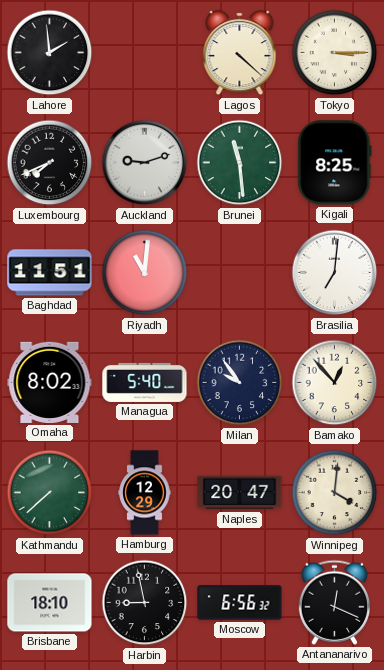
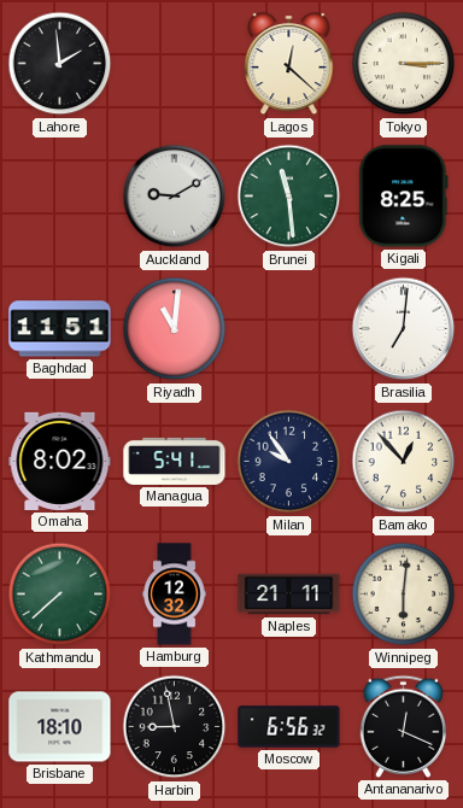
Lagos: 4:22 -> 12:22
Luxembourg: 7:41 -> none
Auckland: 9:12 -> 9:10
Managua: 5:40 -> 5:41
Hamburg: 12:29 -> 12:32
Naples: 20:47 -> 21:11
Winnipeg: 4:01 -> 6:01
